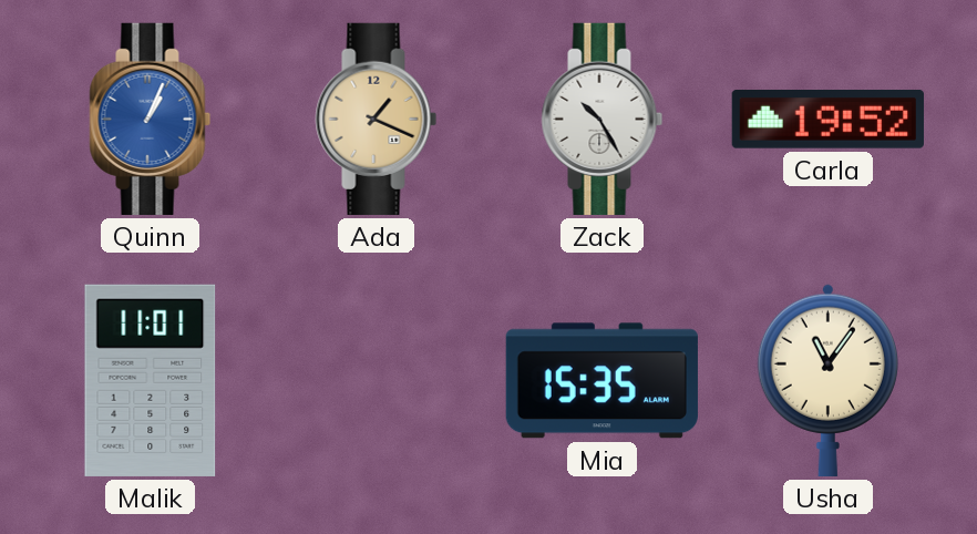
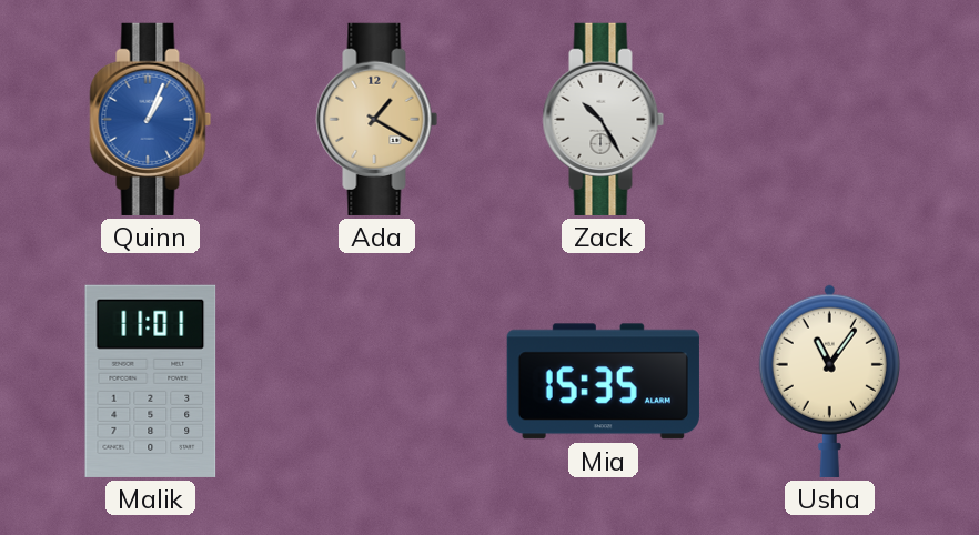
Ada: 1:19 -> 1:20
Carla: 19:52 -> none
